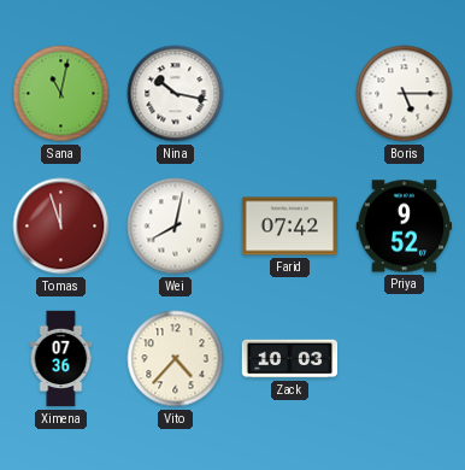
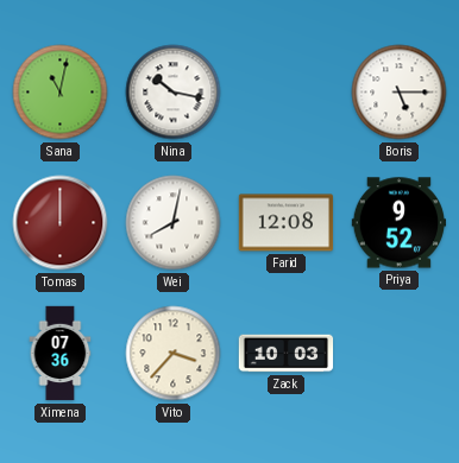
Tomas: 11:57 -> 12:00
Farid: 07:42 -> 12:08
Vito: 4:37 -> 3:37
